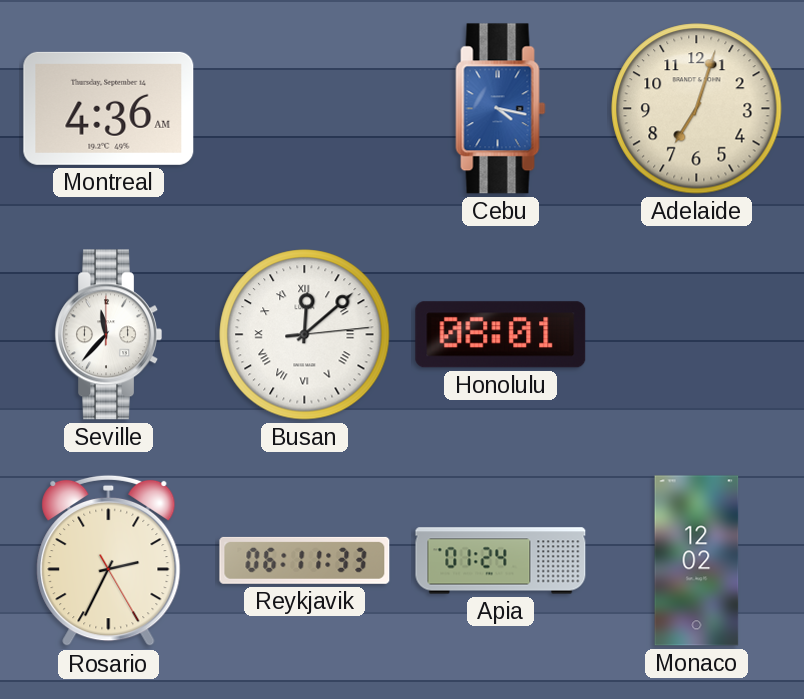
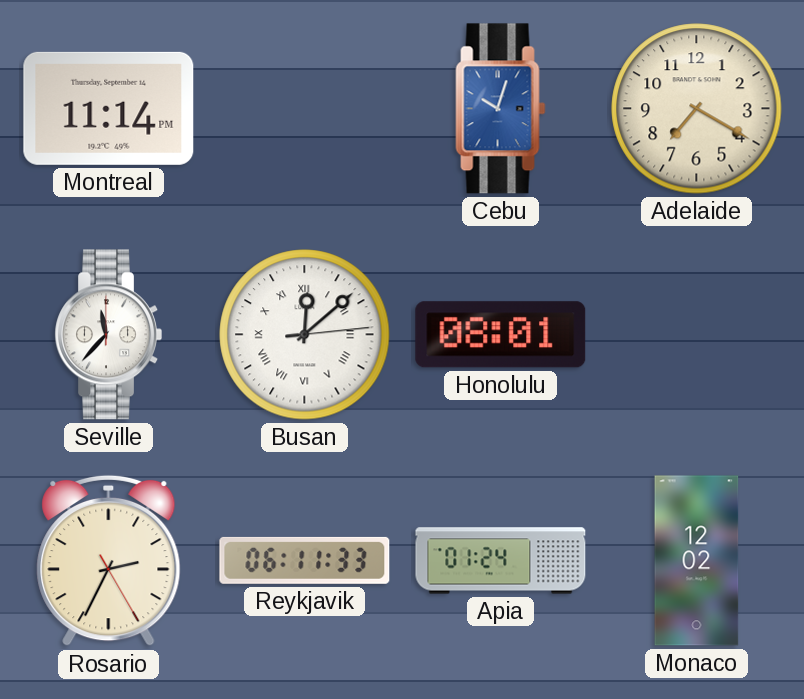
Montreal: 4:36 -> 11:14
Cebu: 4:17 -> 10:03
Adelaide: 7:03 -> 7:20
